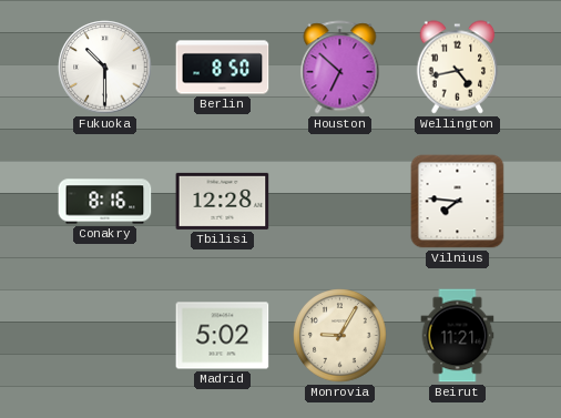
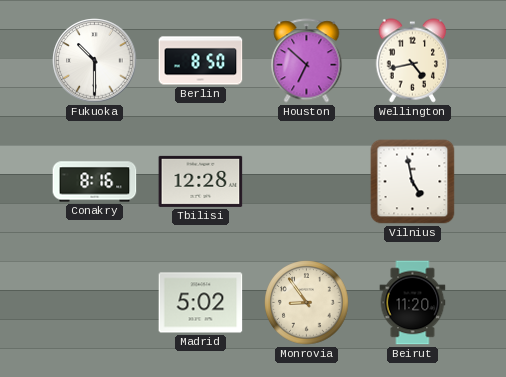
Vilnius: 7:46 -> 4:58
Monrovia: 9:05 -> 8:54
Beirut: 11:21 -> 11:20
